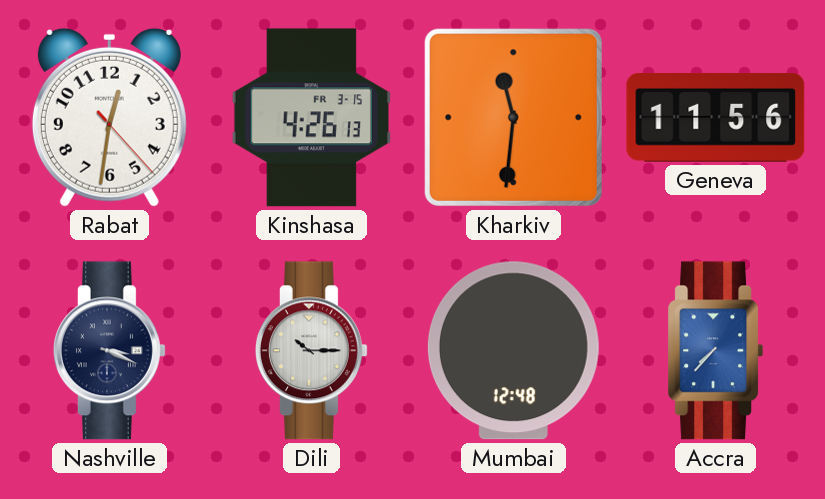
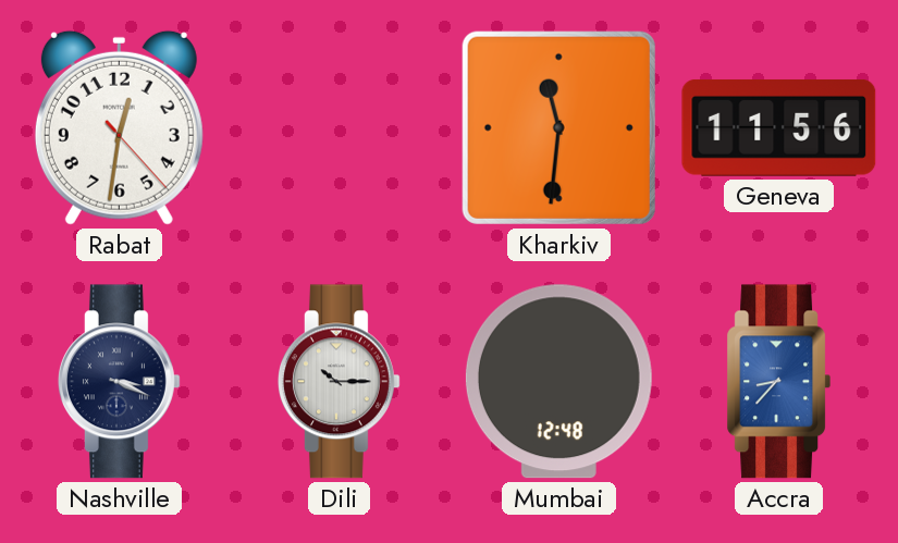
Kinshasa: 4:26 -> none
Accra: 7:37 -> 8:37
